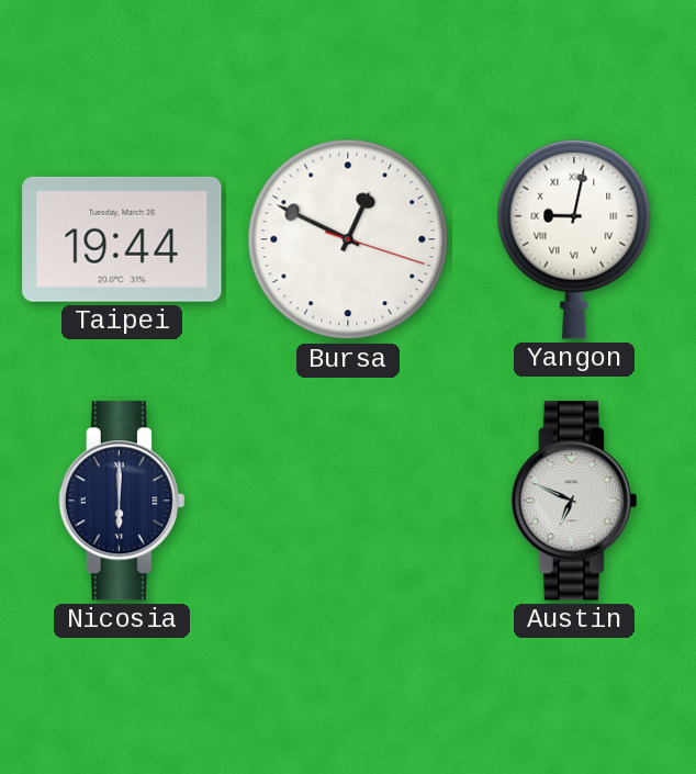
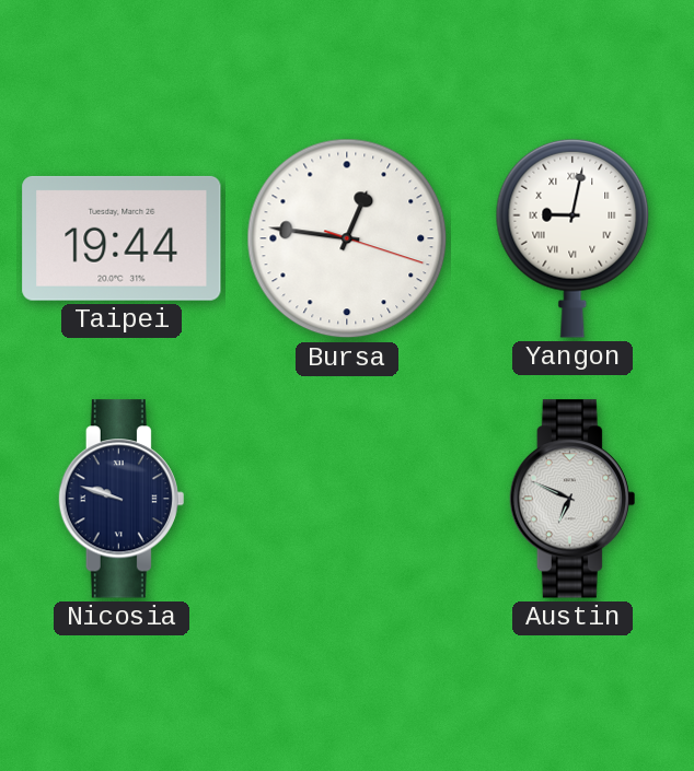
Bursa: 12:49 -> 12:46
Nicosia: 6:00 -> 9:48
